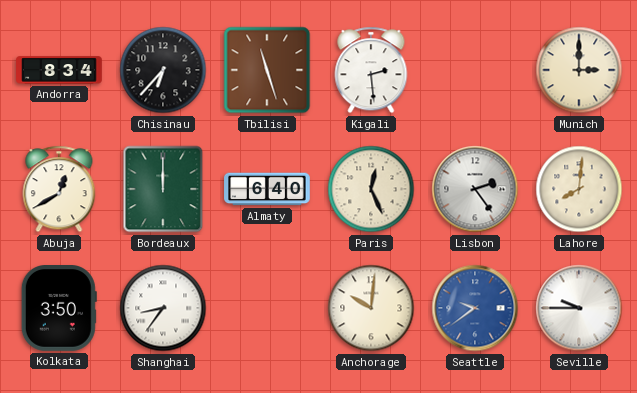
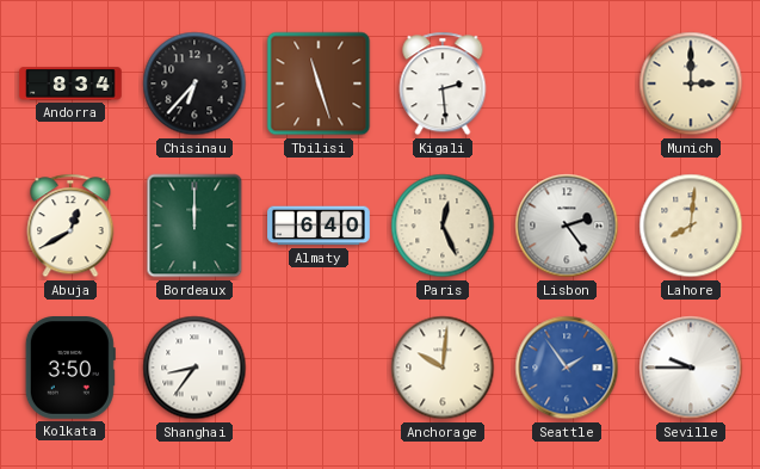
Seattle: 9:39 -> 1:54
